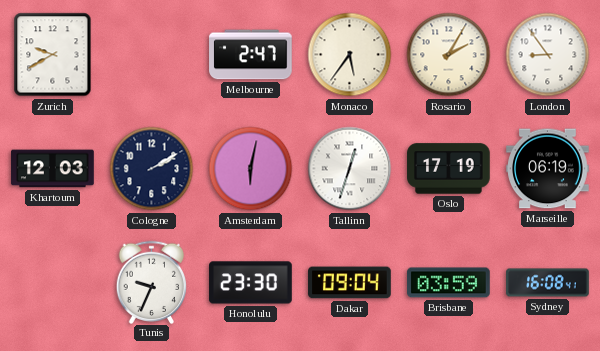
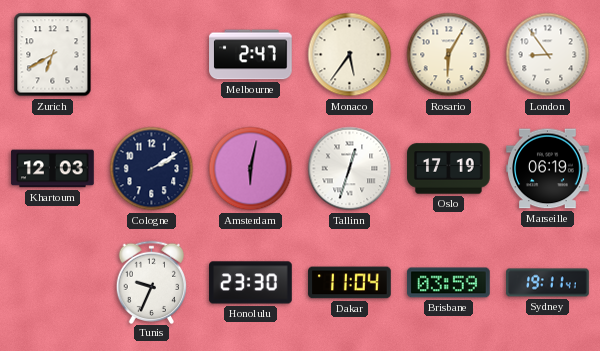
Zurich: 9:40 -> 6:40
Rosario: 2:05 -> 6:05
Dakar: 09:04 -> 11:04
Sydney: 16:08 -> 19:11
